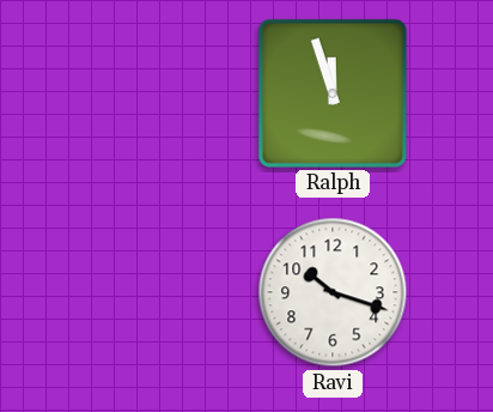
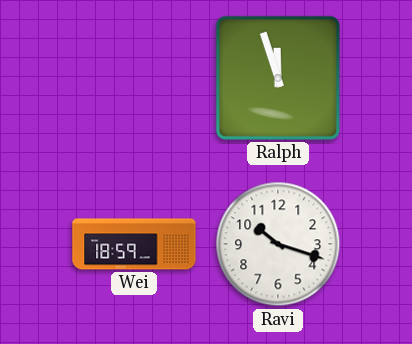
Wei: none -> 18:59
